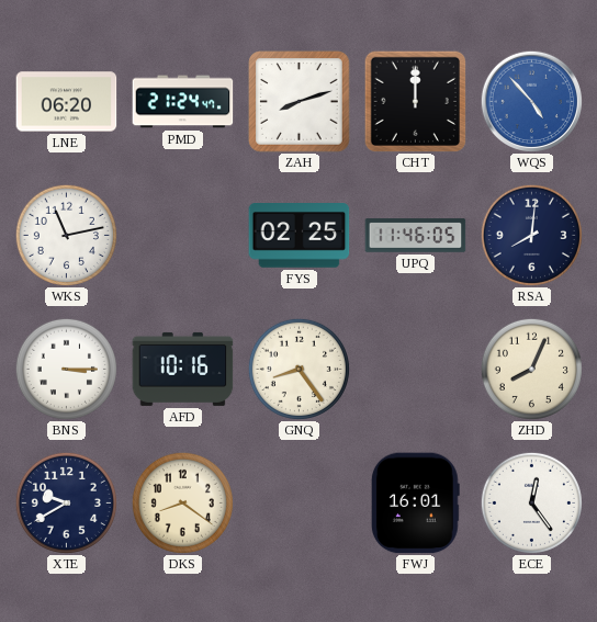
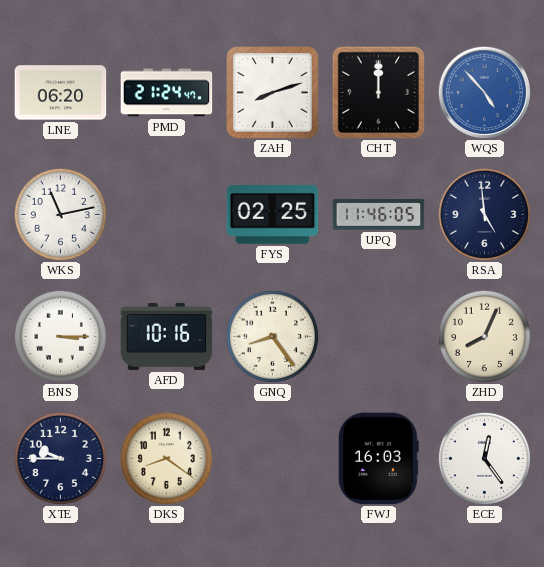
RSA: 8:01 -> 4:59
XTE: 9:40 -> 9:45
FWJ: 16:01 -> 16:03
